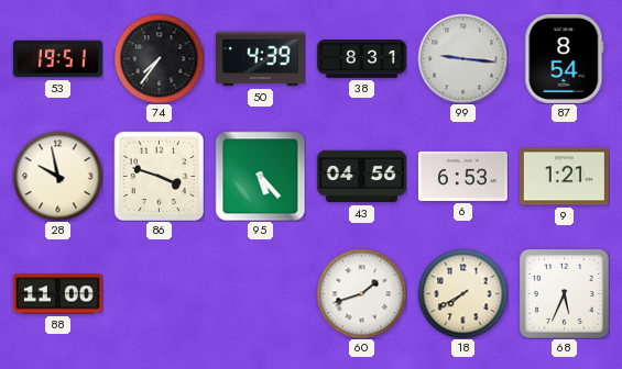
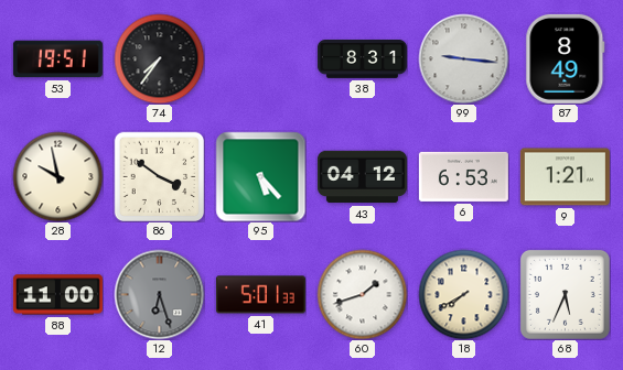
50: 4:39 -> none
87: 8:54 -> 8:49
86: 3:48 -> 3:51
43: 04:56 -> 04:12
12: none -> 6:27
41: none -> 5:01
